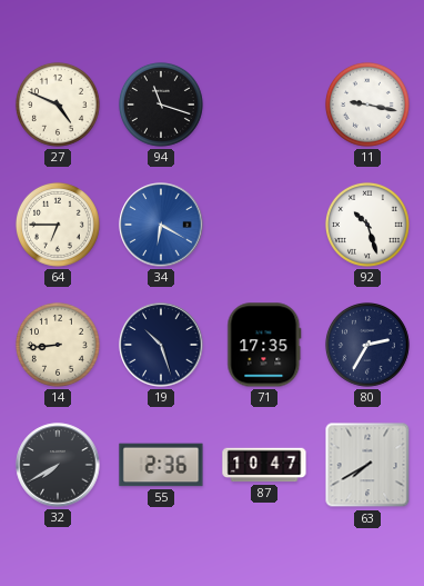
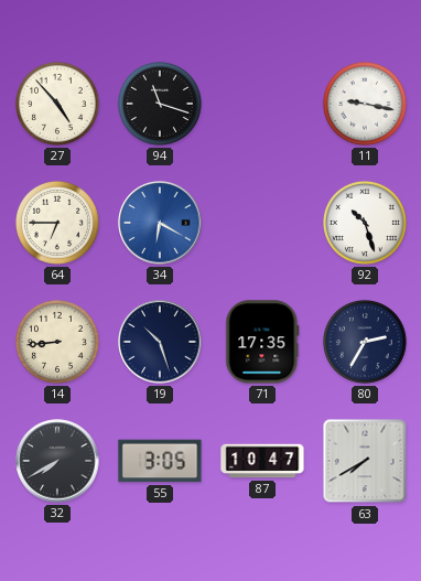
27: 4:49 -> 4:53
55: 2:36 -> 3:05
